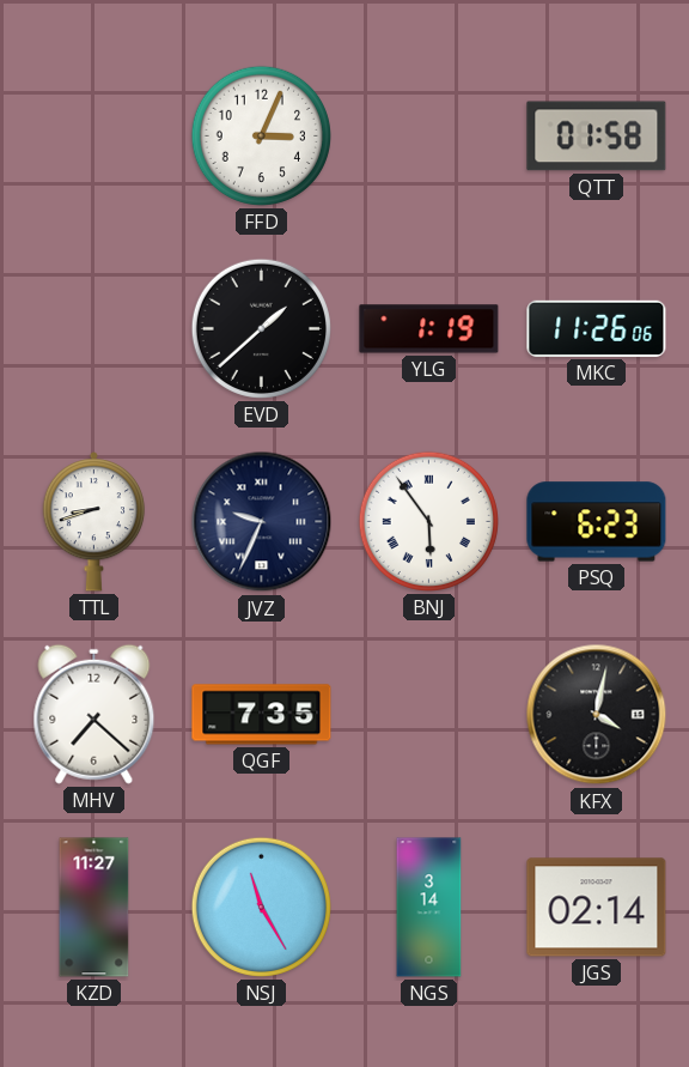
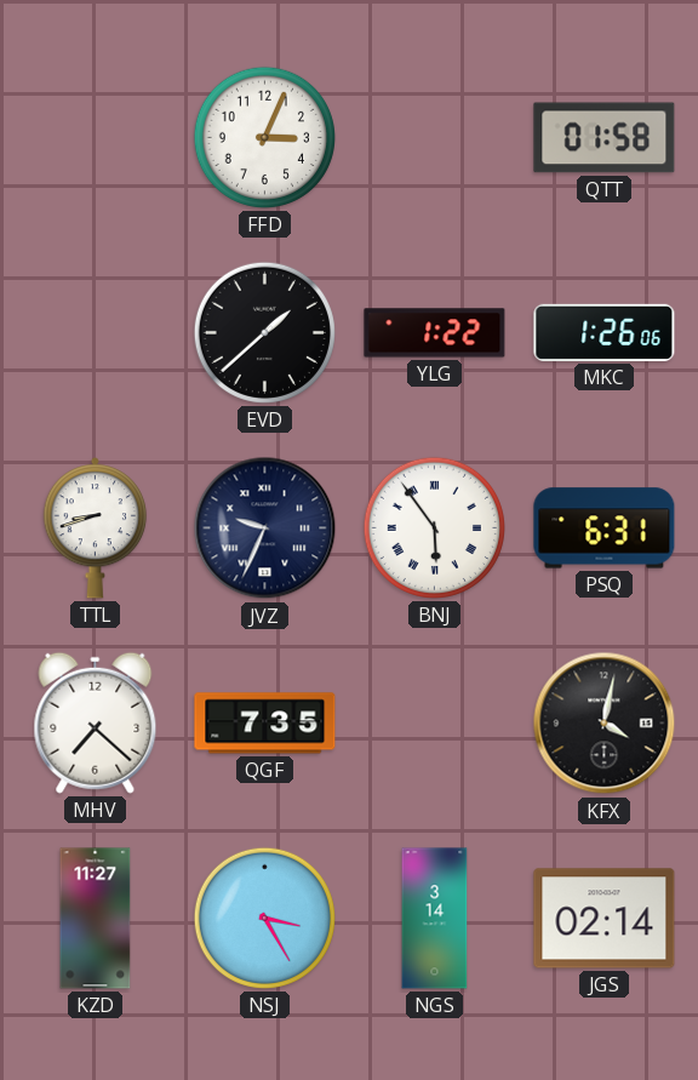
YLG: 1:19 -> 1:22
MKC: 11:26 -> 1:26
PSQ: 6:23 -> 6:31
NSJ: 11:25 -> 3:25
